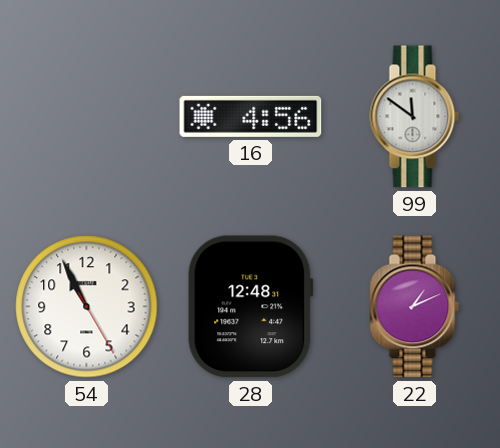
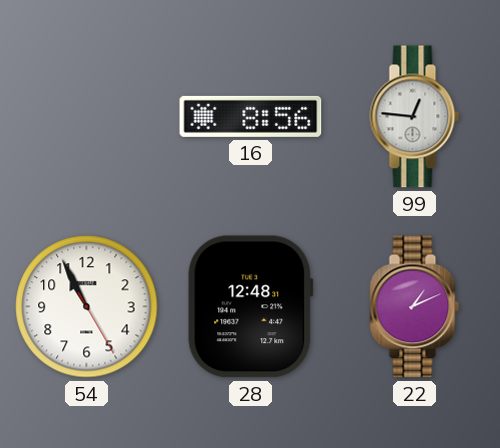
16: 4:56 -> 8:56
99: 11:51 -> 12:46
